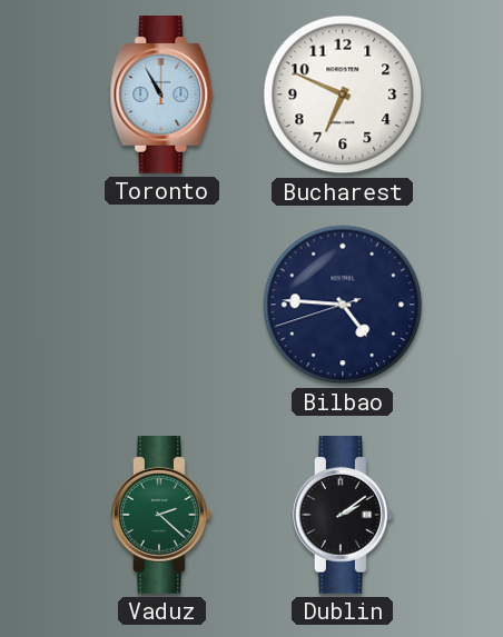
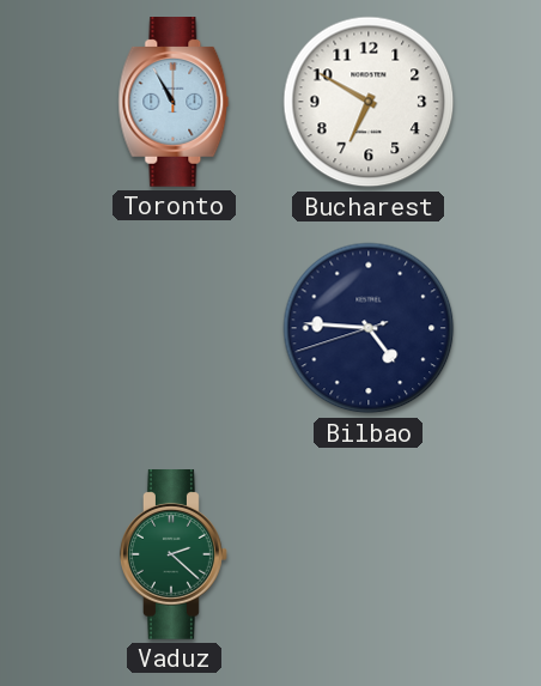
Bucharest: 6:49 -> 6:50
Dublin: 2:09 -> none
